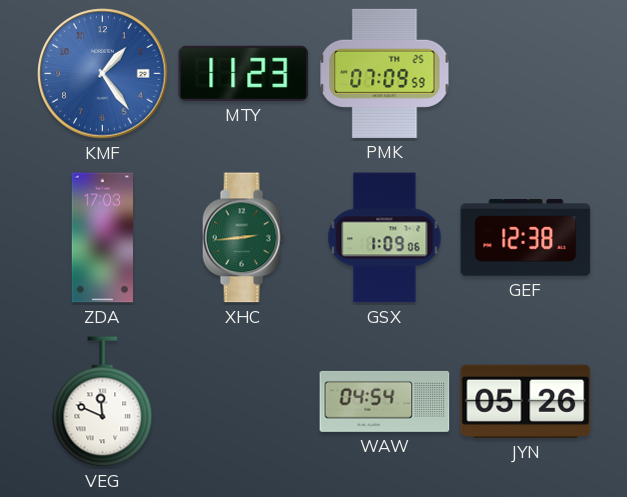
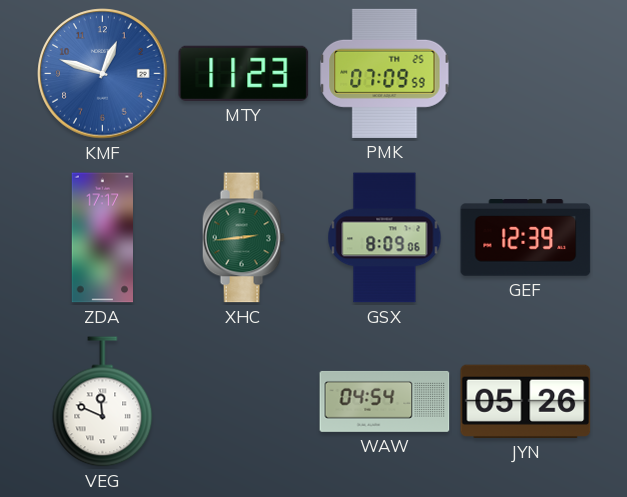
KMF: 1:24 -> 12:48
ZDA: 17:03 -> 17:17
GSX: 1:09 -> 8:09
GEF: 12:38 -> 12:39
